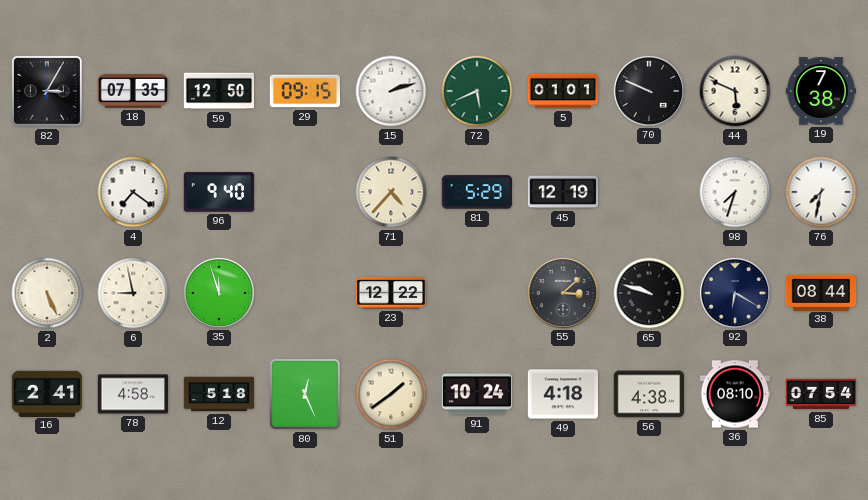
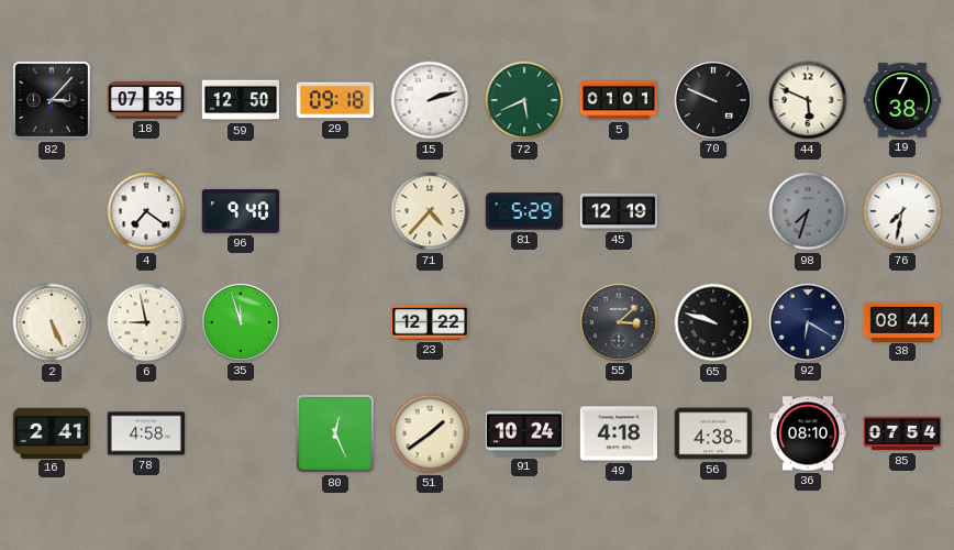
82: 3:05 -> 3:07
29: 09:15 -> 09:18
98 dial: white -> grey
12: 5:18 -> none
